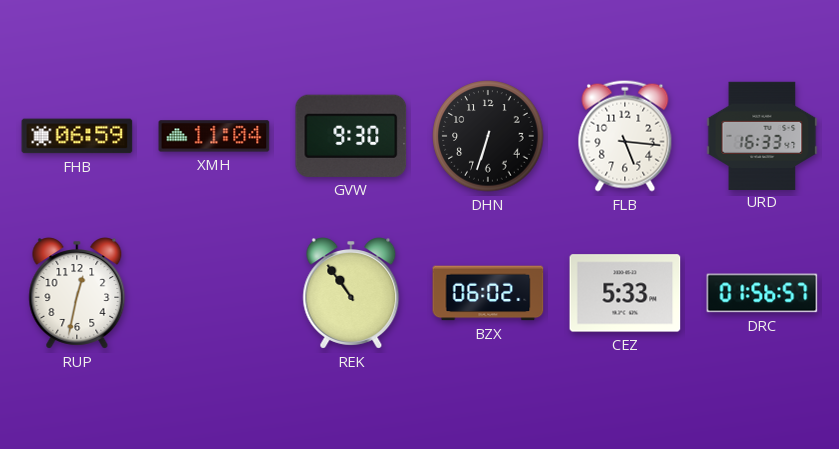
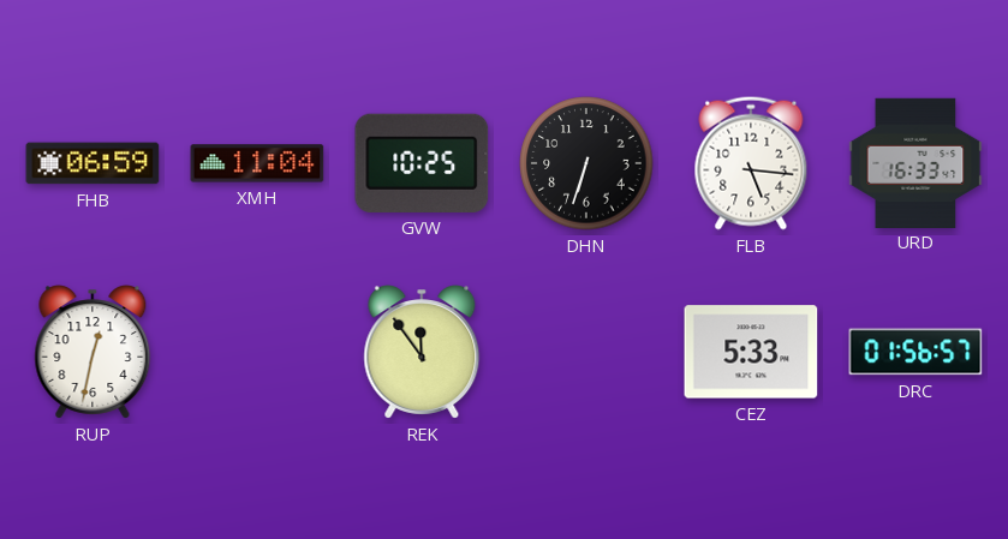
GVW: 9:30 -> 10:25
REK: 10:54 -> 11:54
BZX: 06:02 -> none
